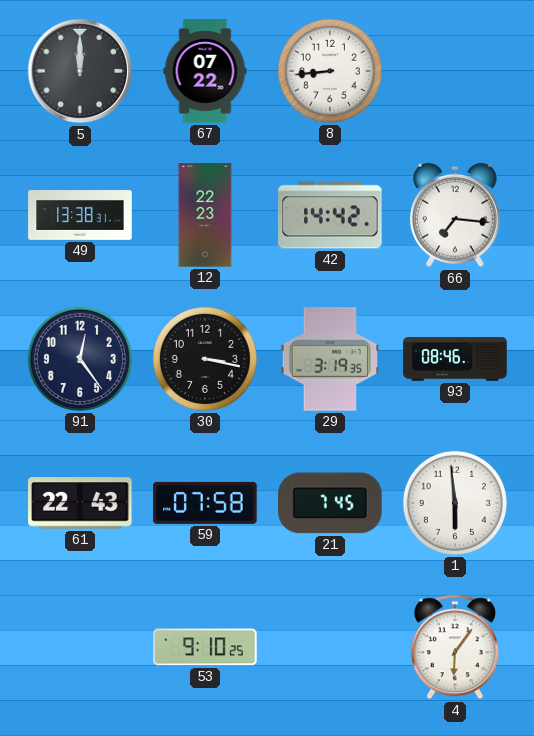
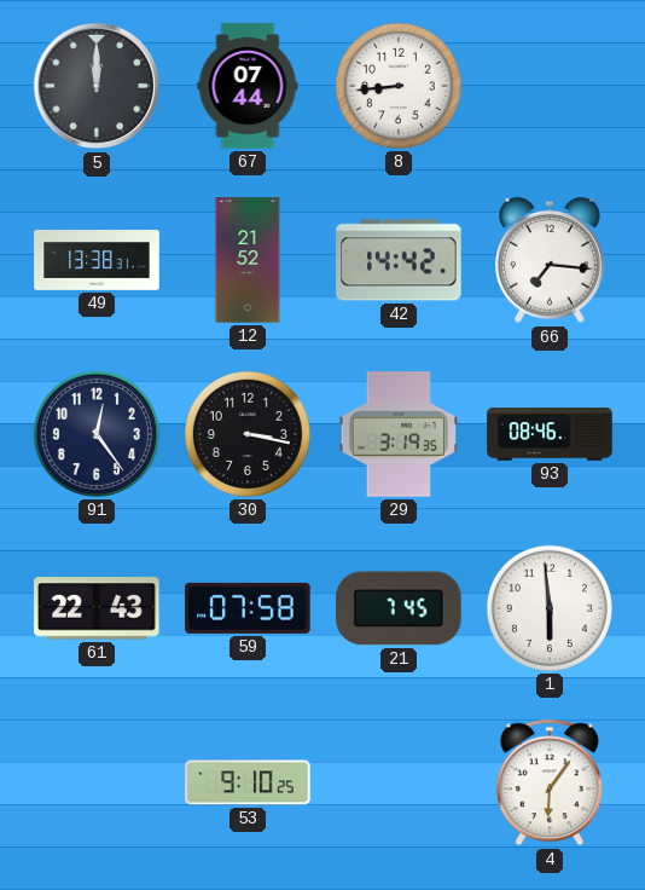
67: 07:22 -> 07:44
12: 22:23 -> 21:52
